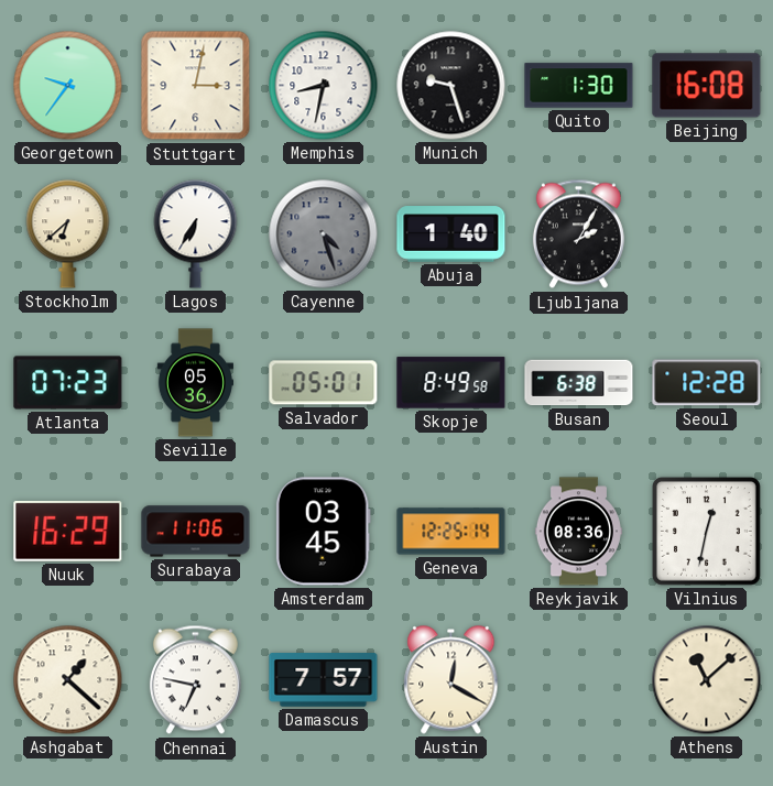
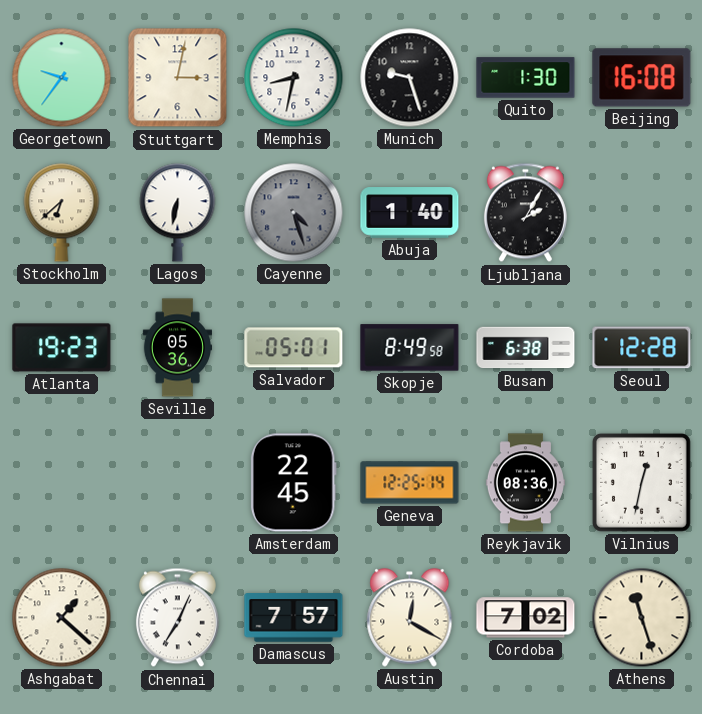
Lagos: 6:35 -> 6:32
Atlanta: 07:23 -> 19:23
Nuuk: 16:29 -> none
Surabaya: 11:06 -> none
Amsterdam: 03:45 -> 22:45
Chennai: 6:47 -> 7:04
Cordoba: none -> 7:02
Athens: 11:08 -> 11:27
